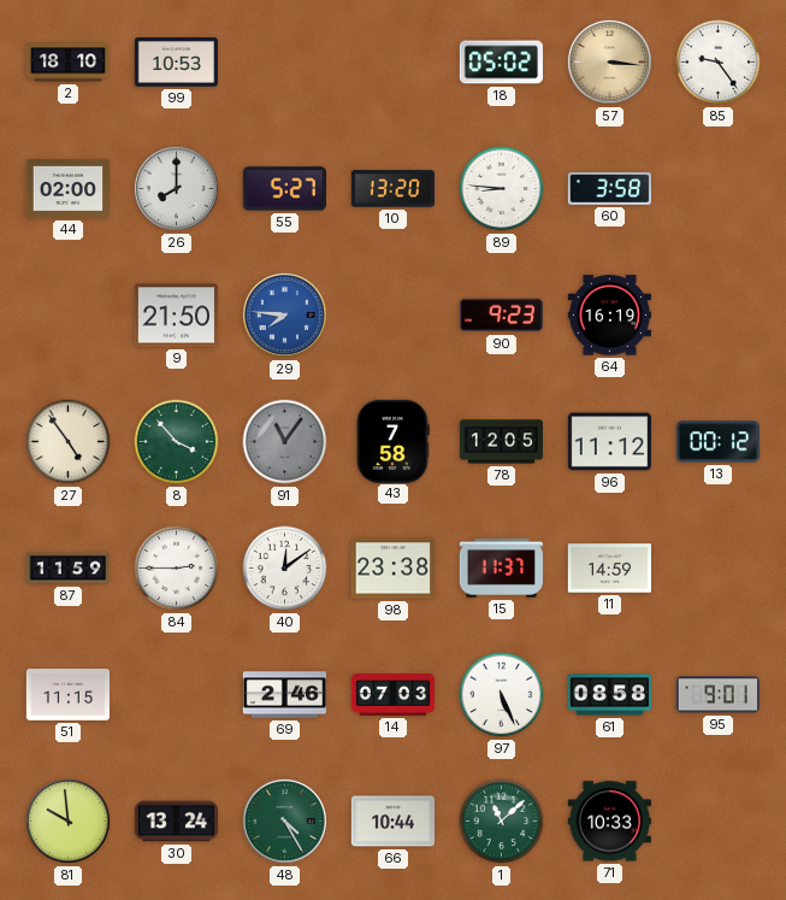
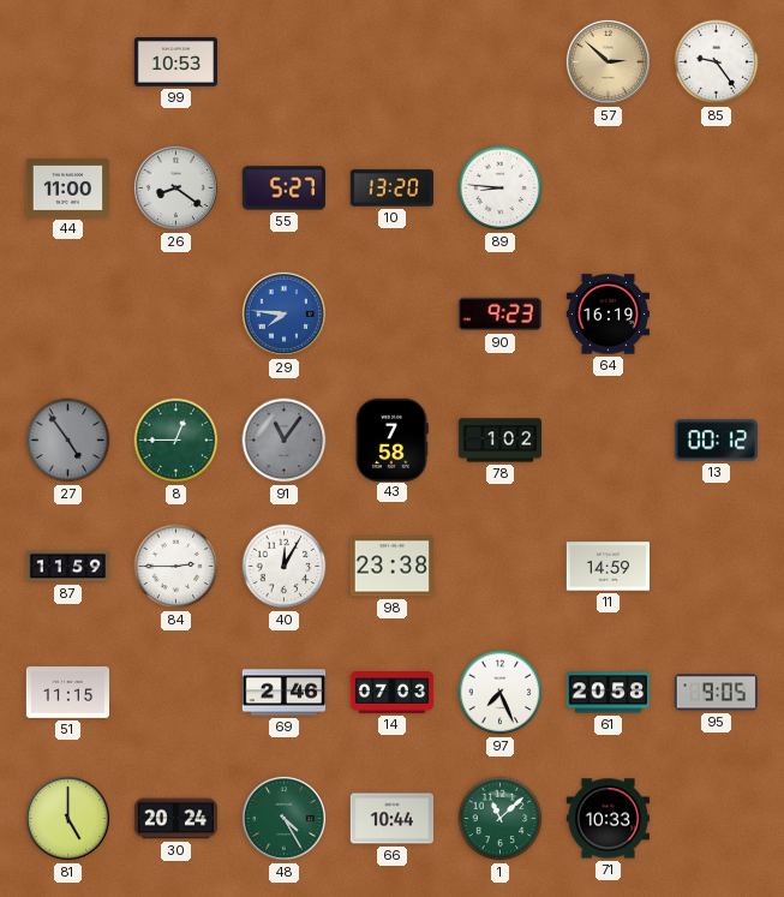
2: 18:10 -> none
18: 05:02 -> none
57: 3:16 -> 2:52
44: 02:00 -> 11:00
26: 8:00 -> 8:21
60: 3:58 -> none
9: 21:50 -> none
27 dial: cream -> grey
8: 3:53 -> 12:45
78: 12:05 -> 1:02
96: 11:12 -> none
40: 12:09 -> 12:05
15: 11:37 -> none
97: 5:26 -> 7:26
61: 08:58 -> 20:58
95: 9:01 -> 9:05
81: 9:59 -> 5:00
30: 13:24 -> 20:24
